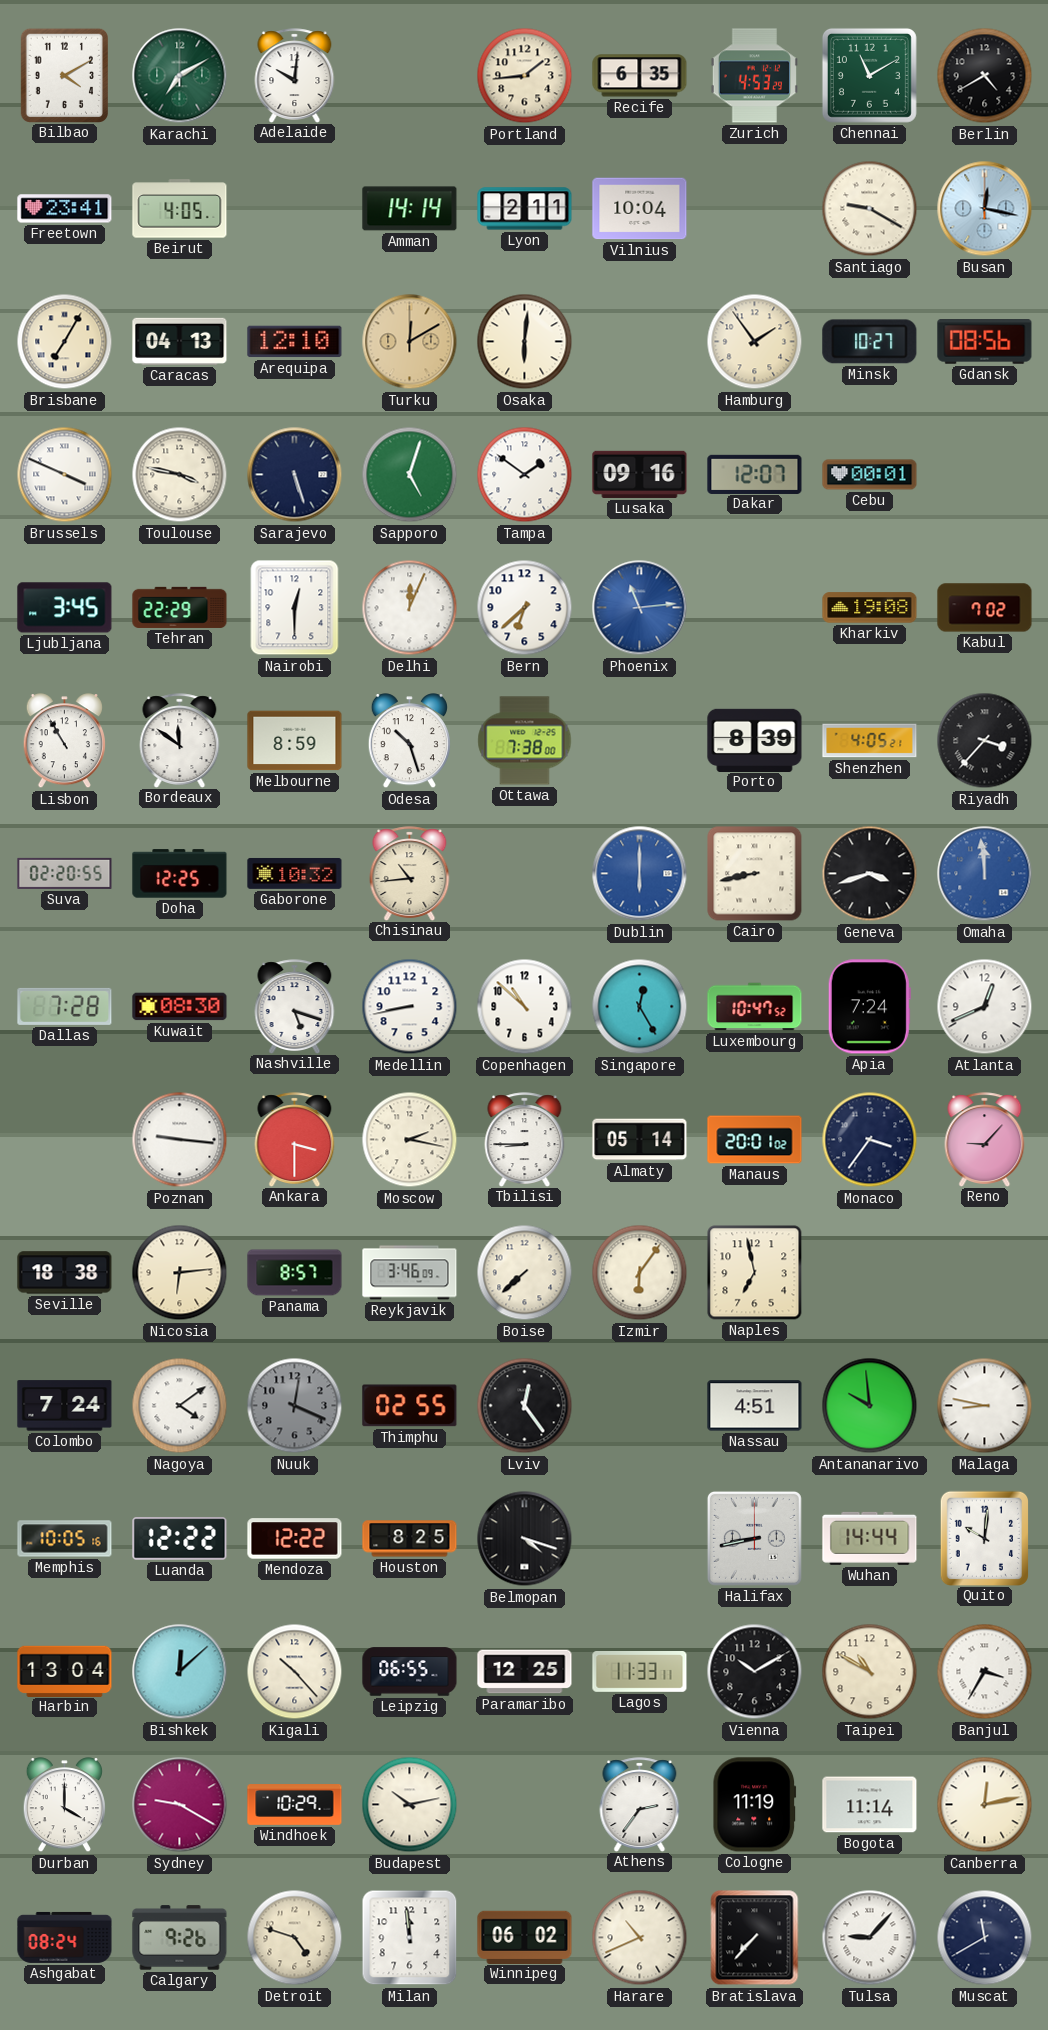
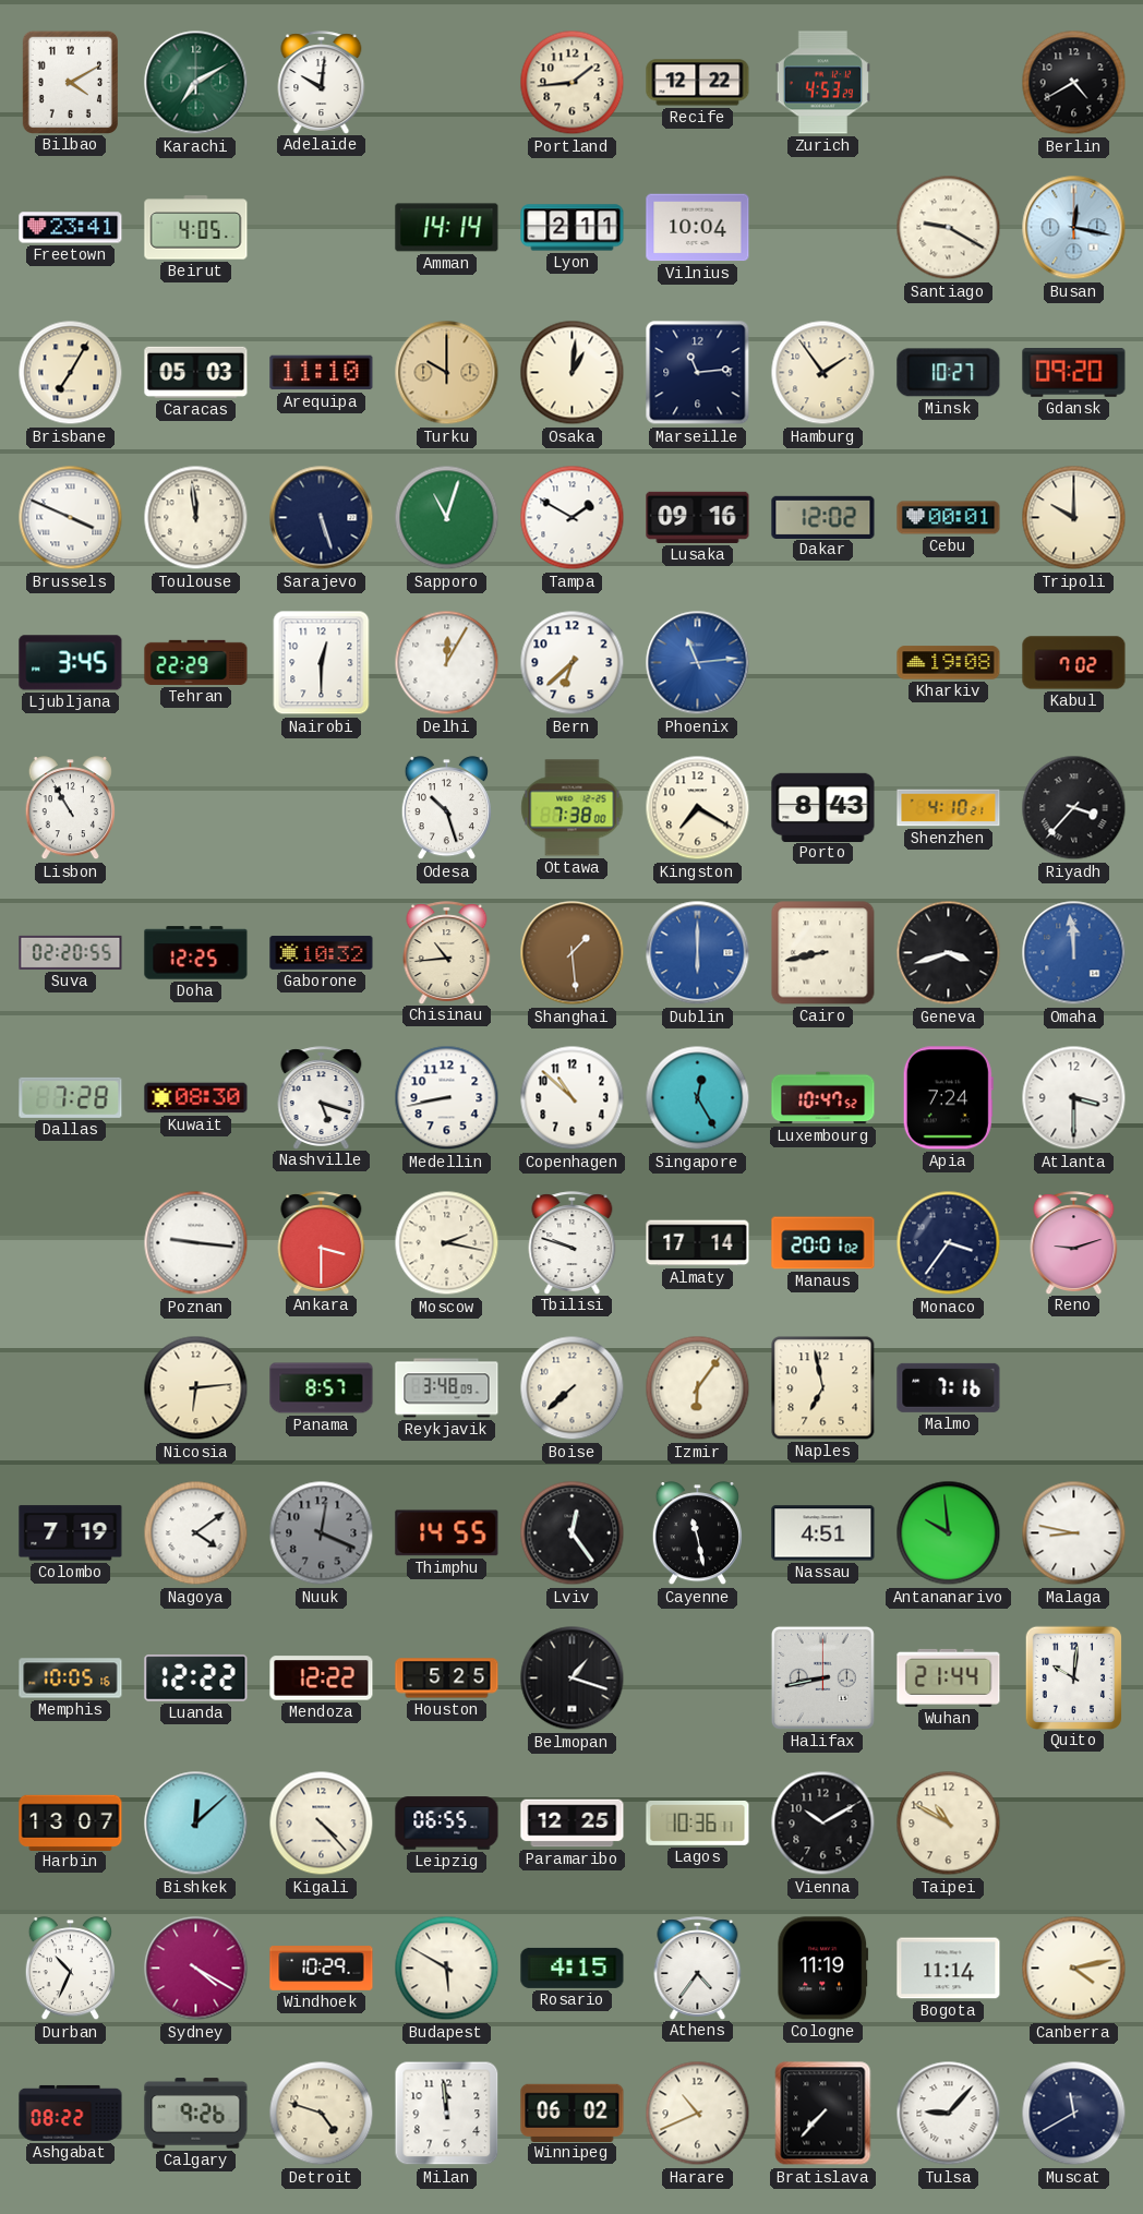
Recife: 6:35 -> 12:22
Chennai: 11:10 -> none
Caracas: 04:13 -> 05:03
Arequipa: 12:10 -> 11:10
Turku: 12:10 -> 10:00
Osaka: 6:01 -> 1:01
Marseille: none -> 11:14
Gdansk: 08:56 -> 09:20
Toulouse: 3:47 -> 11:59
Sapporo: 5:03 -> 11:03
Tampa: 1:51 -> 1:50
Dakar: 12:07 -> 12:02
Tripoli: none -> 10:00
Delhi: 12:04 -> 12:05
Bordeaux: 11:51 -> none
Melbourne: 8:59 -> none
Kingston: none -> 7:20
Porto: 8:39 -> 8:43
Shenzhen: 4:05 -> 4:10
Shanghai: none -> 1:29
Atlanta: 12:41 -> 3:30
Tbilisi: 8:45 -> 9:48
Almaty: 05:14 -> 17:14
Reno: 9:07 -> 9:12
Seville: 18:38 -> none
Reykjavik: 3:46 -> 3:48
Malmo: none -> 7:16
Colombo: 7:24 -> 7:19
Thimphu: 02:55 -> 14:55
Cayenne: none -> 11:28
Houston: 8:25 -> 5:25
Belmopan: 4:18 -> 1:18
Wuhan: 14:44 -> 21:44
Harbin: 13:04 -> 13:07
Kigali: 10:23 -> 4:23
Lagos: 11:33 -> 10:36
Banjul: 3:35 -> none
Durban: 4:00 -> 10:34
Sydney: 9:20 -> 4:20
Budapest: 10:13 -> 5:50
Rosario: none -> 4:15
Athens: 2:36 -> 4:36
Canberra: 12:13 -> 4:13
Ashgabat: 08:24 -> 08:22
